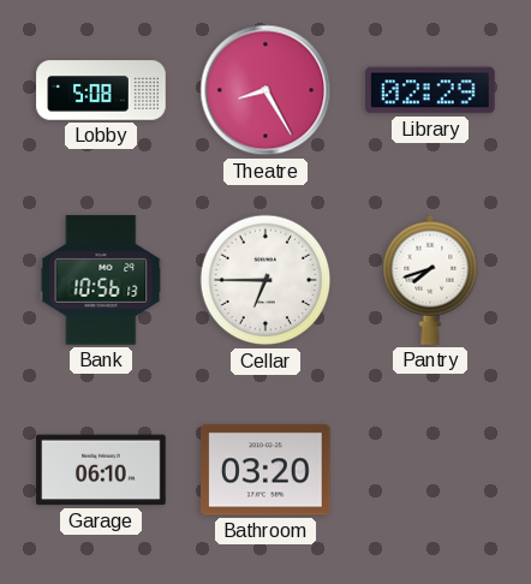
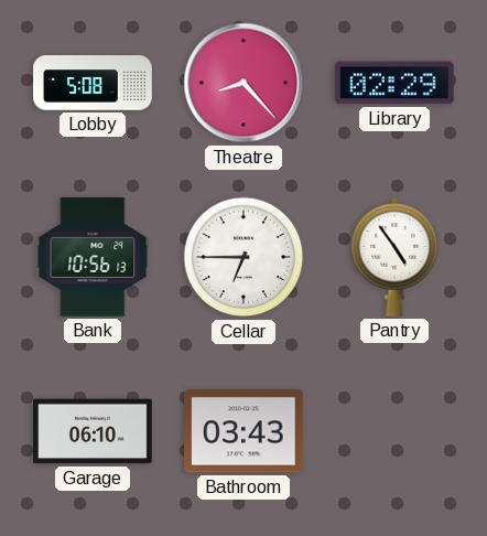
Theatre: 8:25 -> 8:23
Pantry: 7:42 -> 4:54
Bathroom: 03:20 -> 03:43
